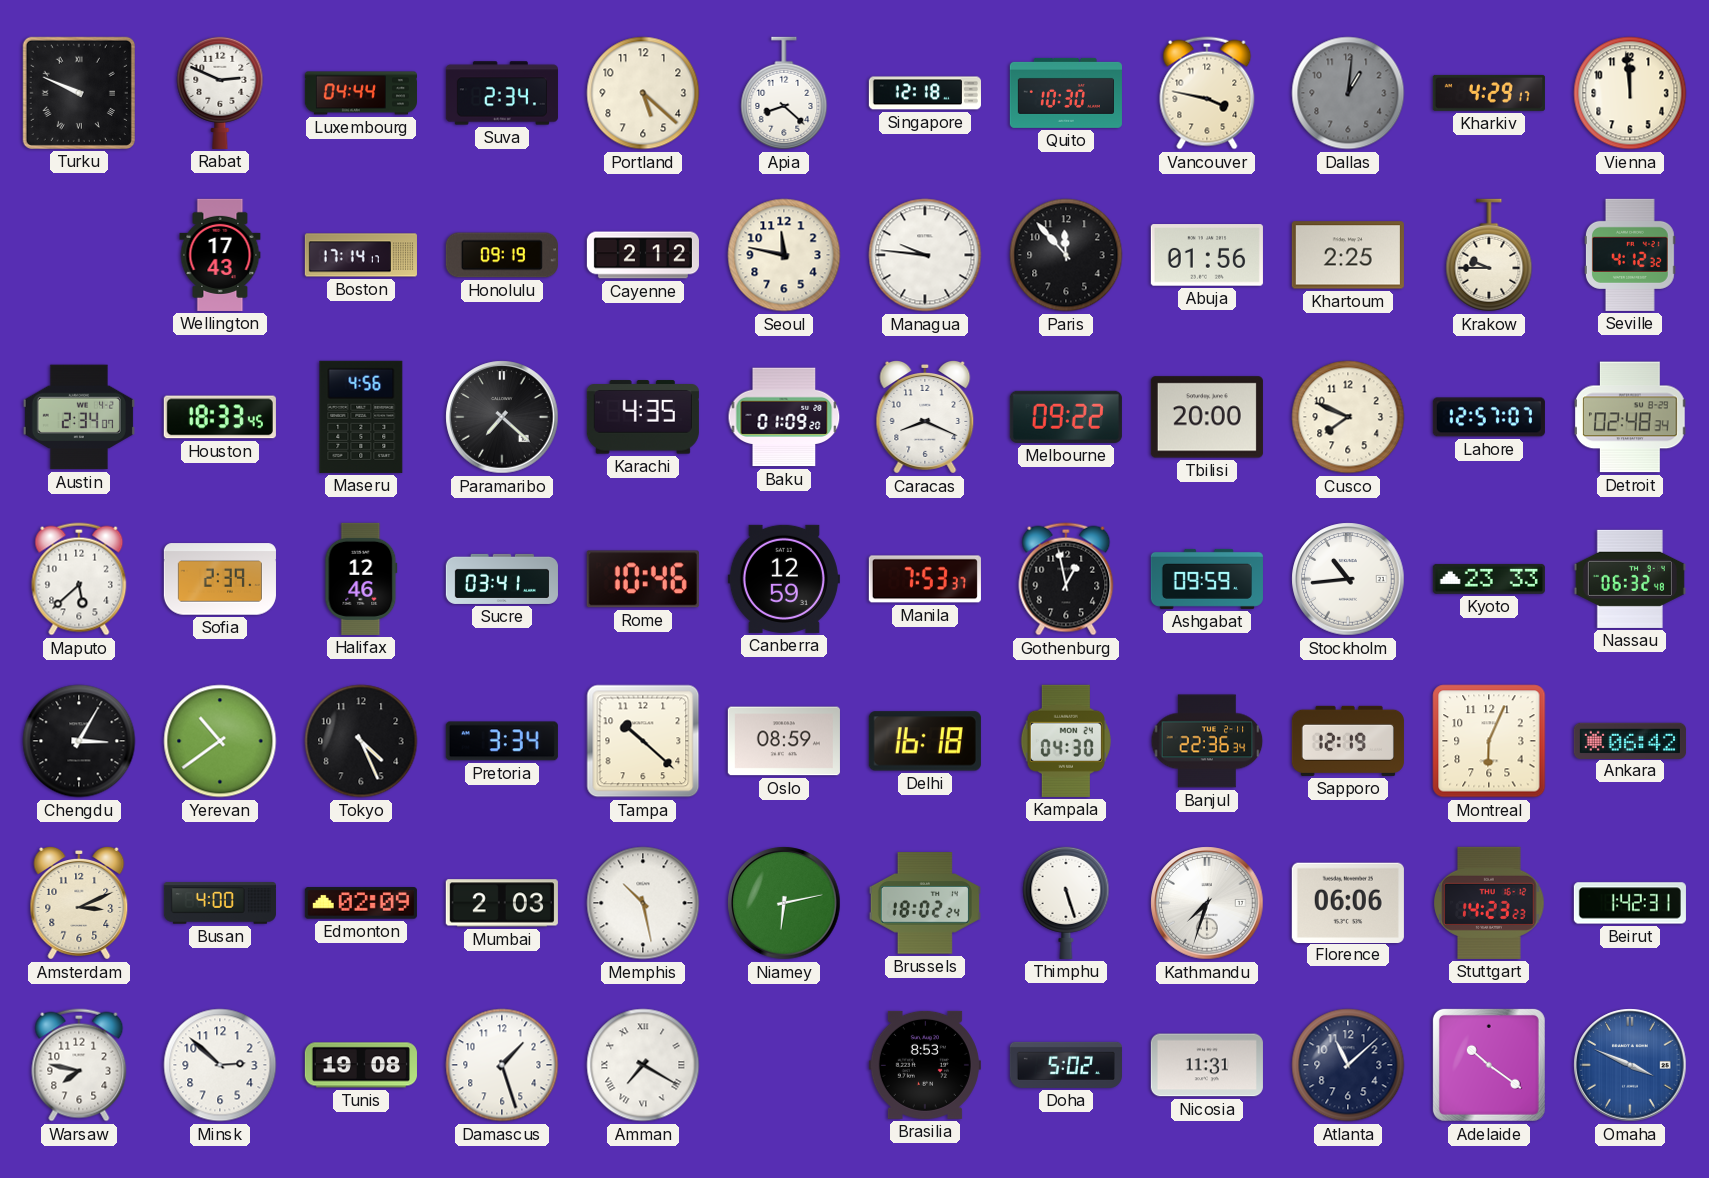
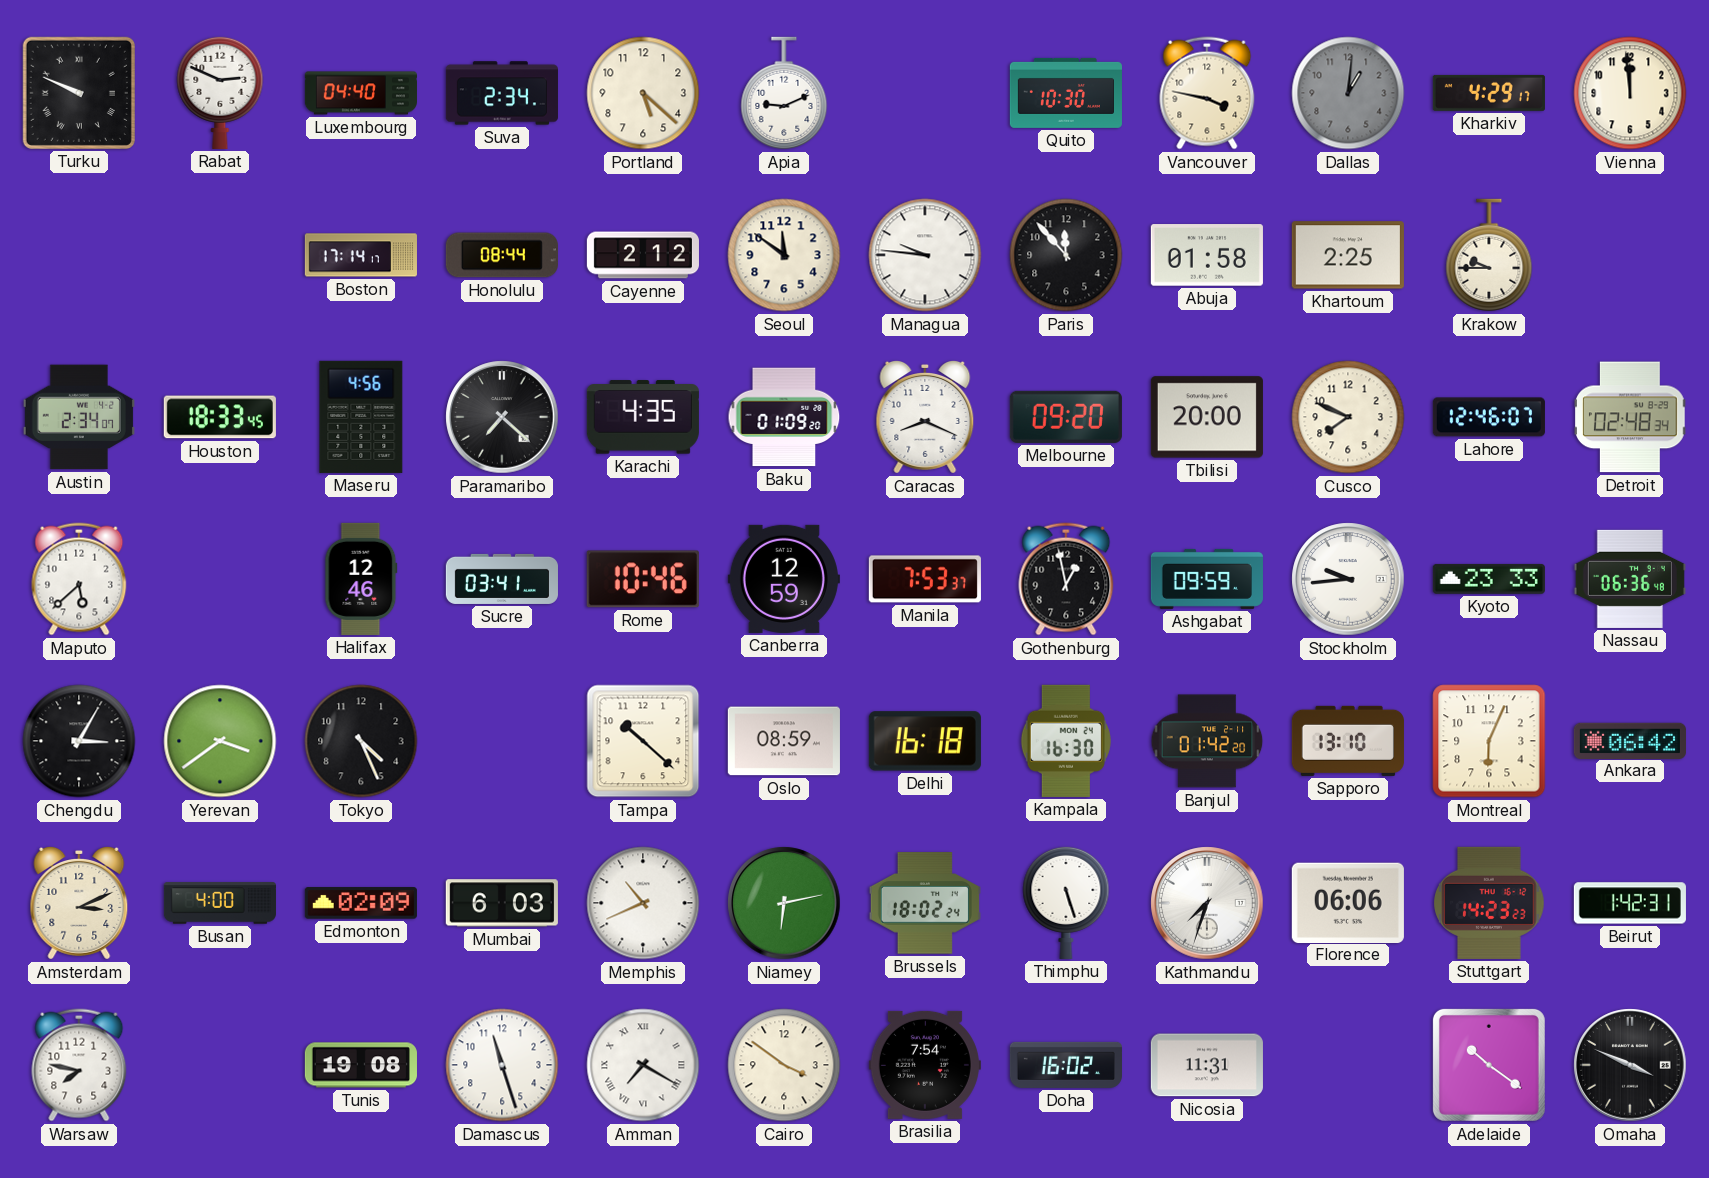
Luxembourg: 04:44 -> 04:40
Apia: 8:22 -> 9:11
Singapore: 12:18 -> none
Wellington: 17:43 -> none
Honolulu: 09:19 -> 08:44
Seoul: 11:47 -> 11:51
Abuja: 01:56 -> 01:58
Seville: 4:12 -> none
Melbourne: 09:22 -> 09:20
Lahore: 12:57 -> 12:46
Sofia: 2:39 -> none
Stockholm: 10:44 -> 9:44
Nassau: 06:32 -> 06:36
Yerevan: 10:39 -> 3:39
Pretoria: 3:34 -> none
Kampala: 04:30 -> 16:30
Banjul: 22:36 -> 01:42
Sapporo: 12:19 -> 13:10
Mumbai: 2:03 -> 6:03
Memphis: 10:28 -> 10:41
Minsk: 2:52 -> none
Damascus: 1:27 -> 11:27
Cairo: none -> 3:51
Brasilia: 8:53 -> 7:54
Doha: 5:02 -> 16:02
Atlanta: 11:08 -> none
Omaha dial: blue -> black
